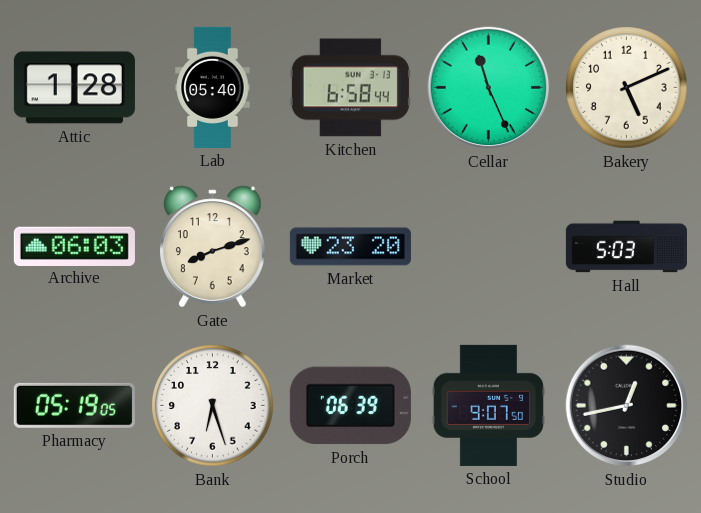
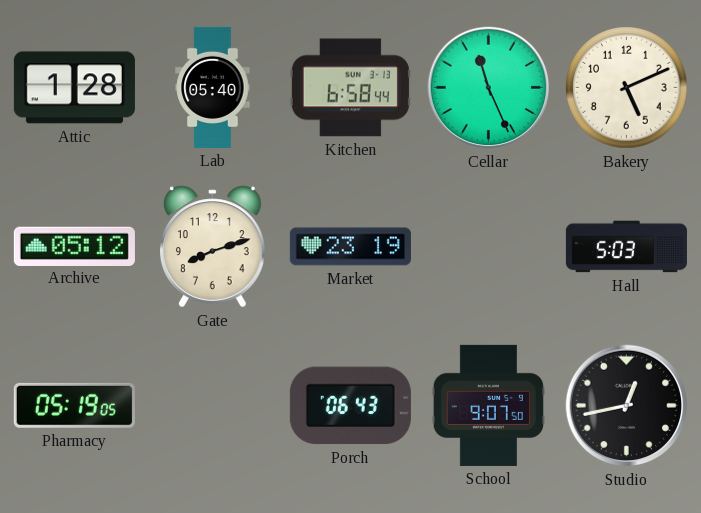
Archive: 06:03 -> 05:12
Market: 23:20 -> 23:19
Bank: 6:27 -> none
Porch: 06:39 -> 06:43
